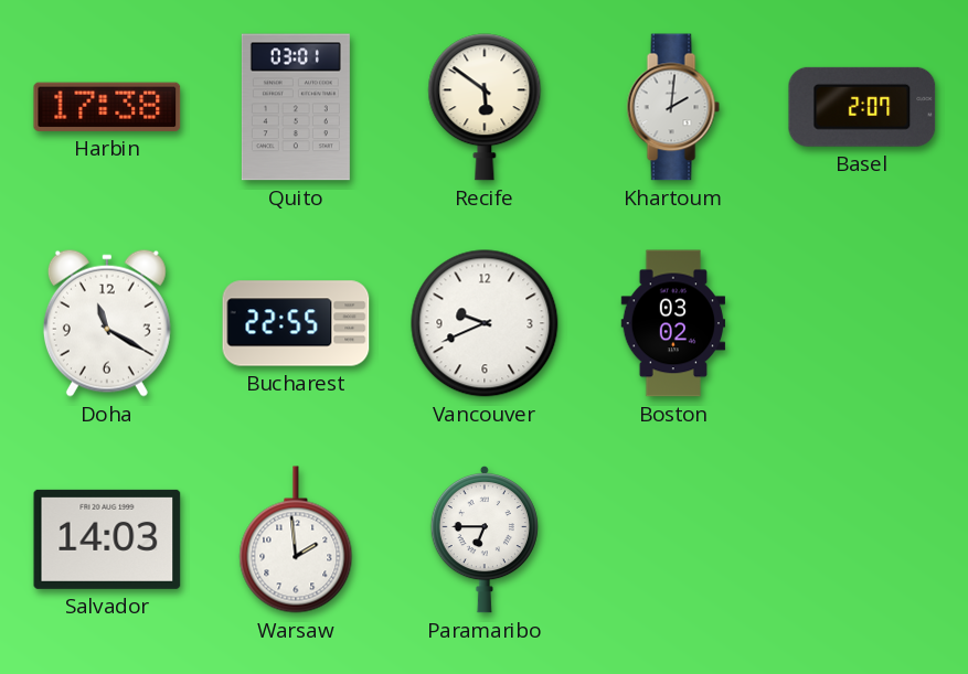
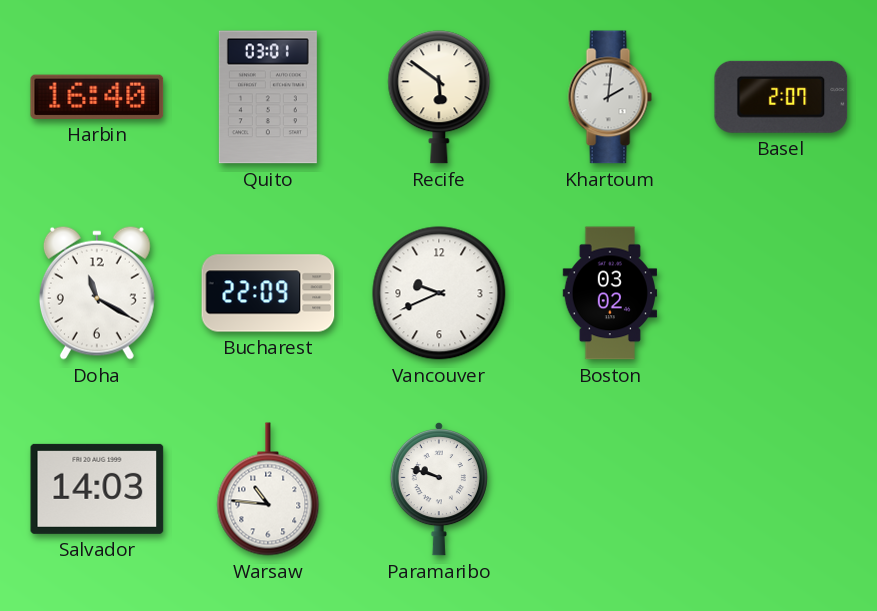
Harbin: 17:38 -> 16:40
Bucharest: 22:55 -> 22:09
Warsaw: 1:59 -> 10:46
Paramaribo: 6:45 -> 9:48
